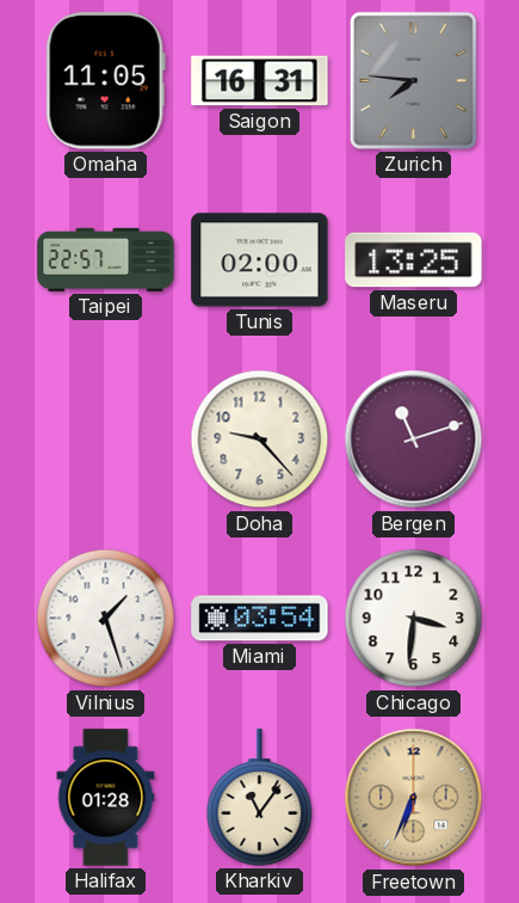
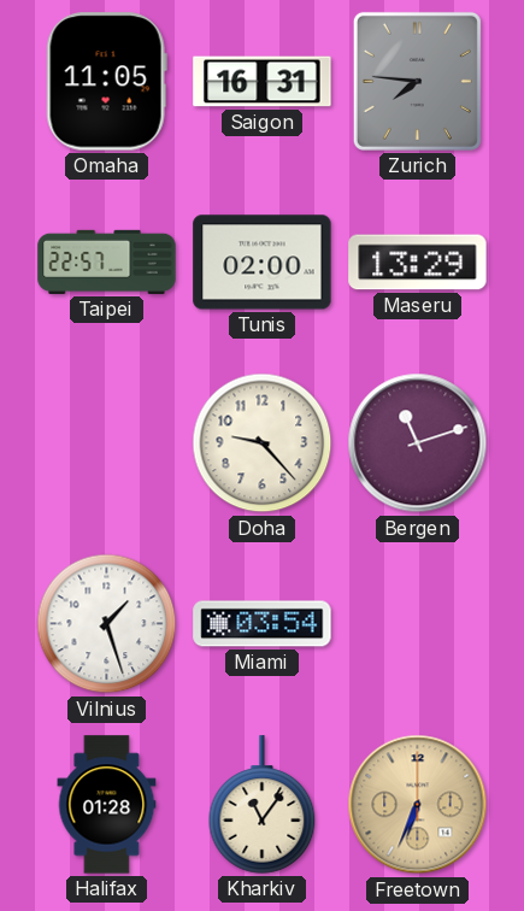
Maseru: 13:25 -> 13:29
Chicago: 3:31 -> none
